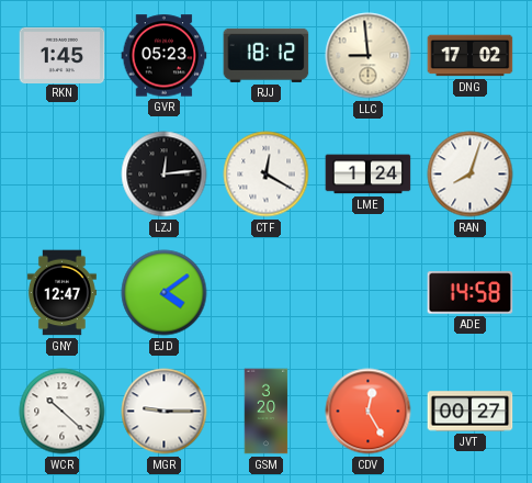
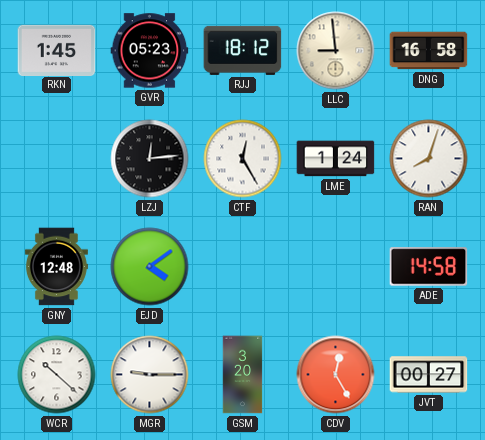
DNG: 17:02 -> 16:58
CTF: 12:20 -> 12:25
GNY: 12:47 -> 12:48
